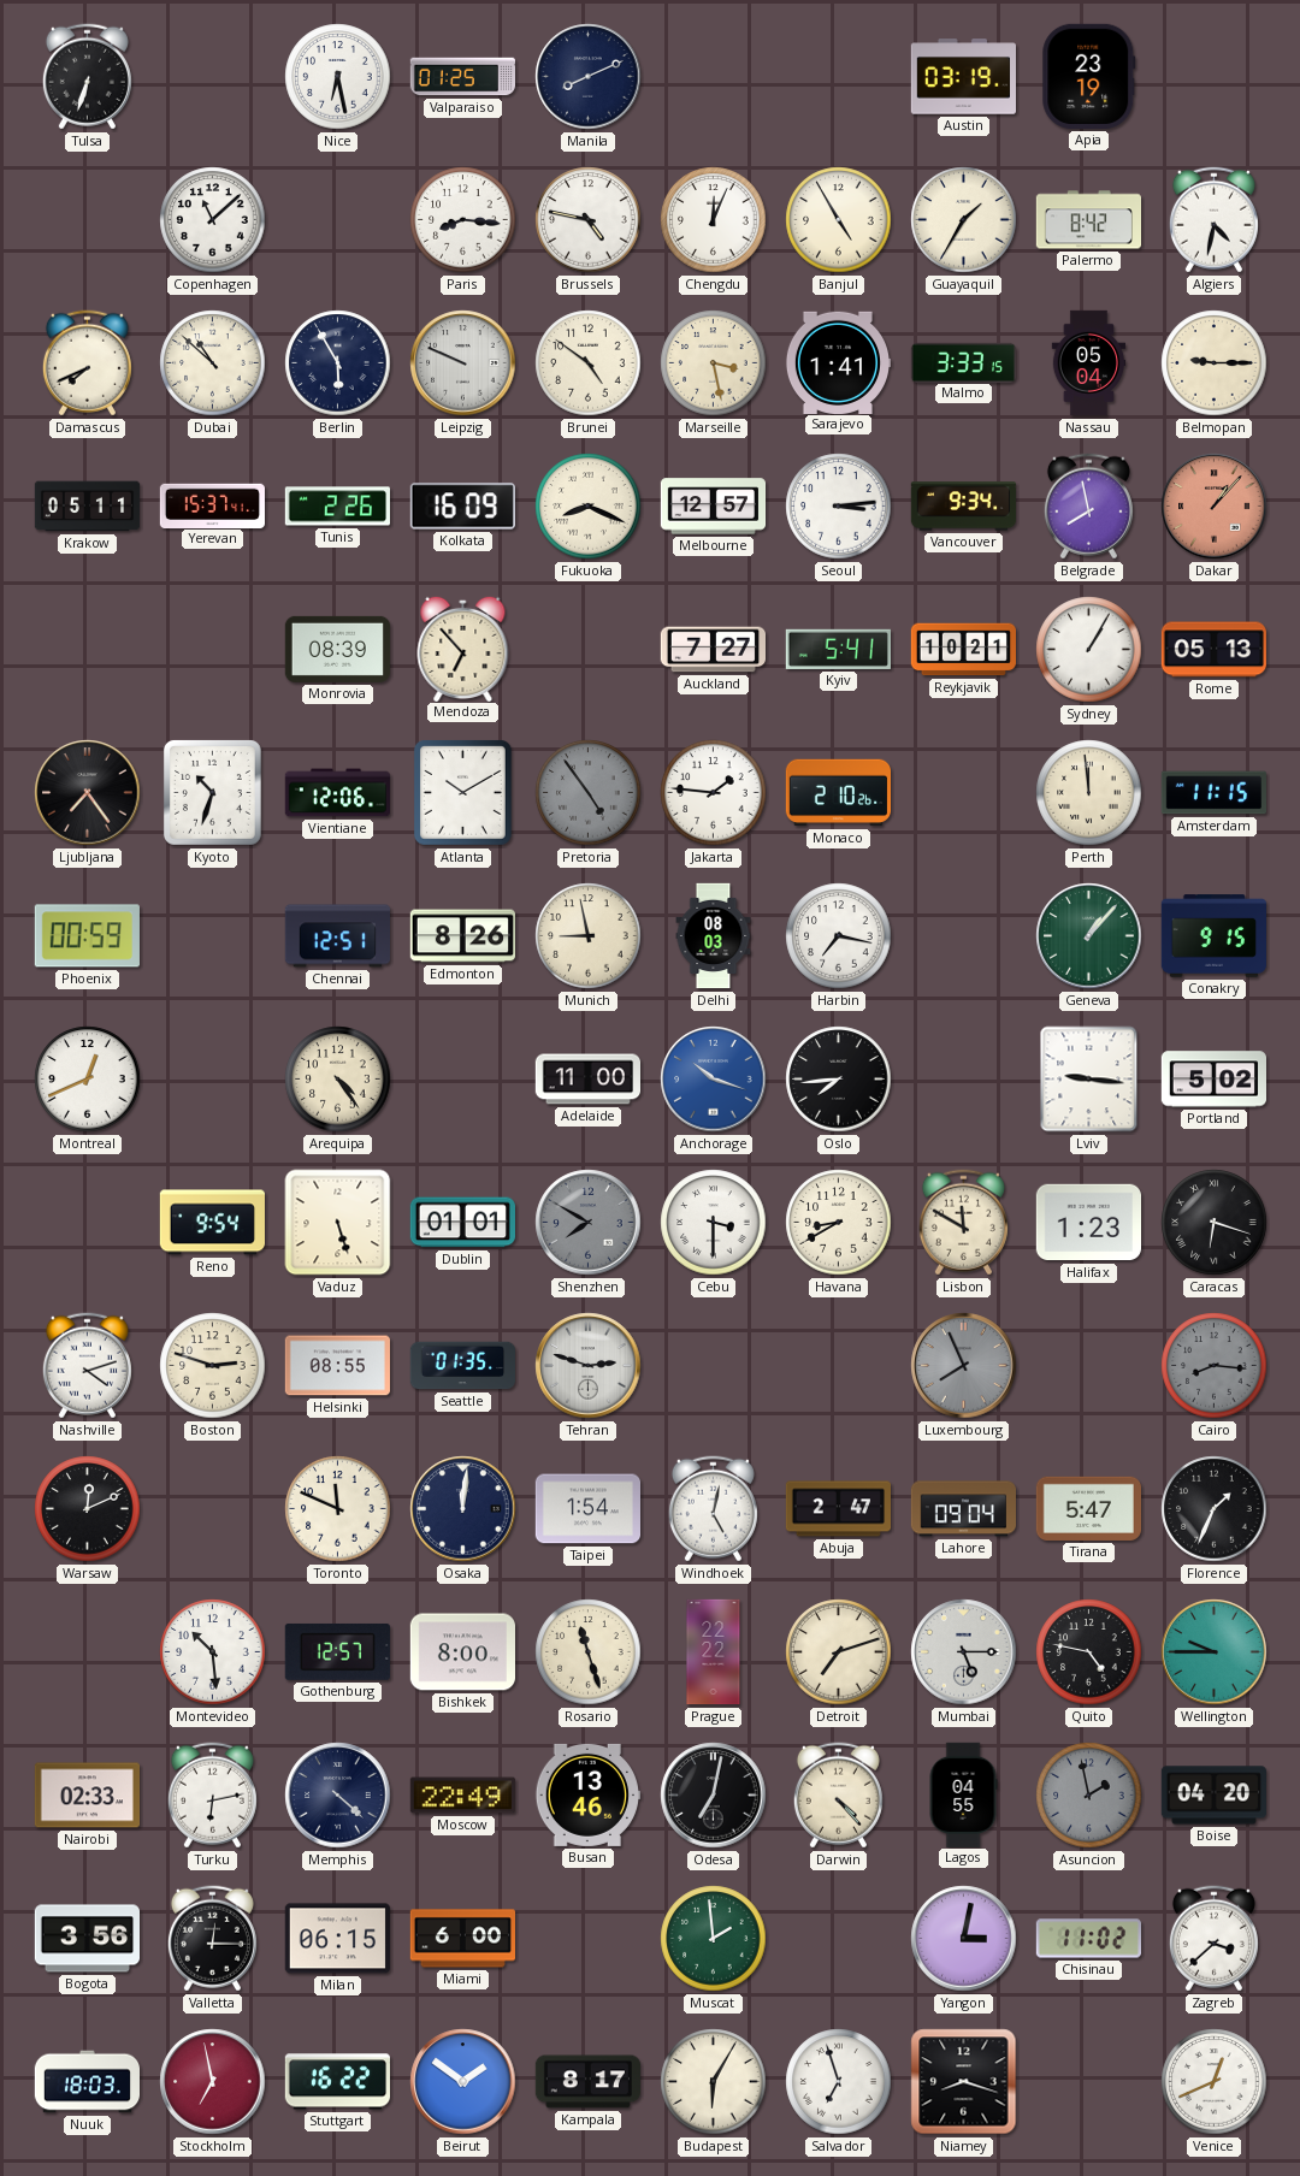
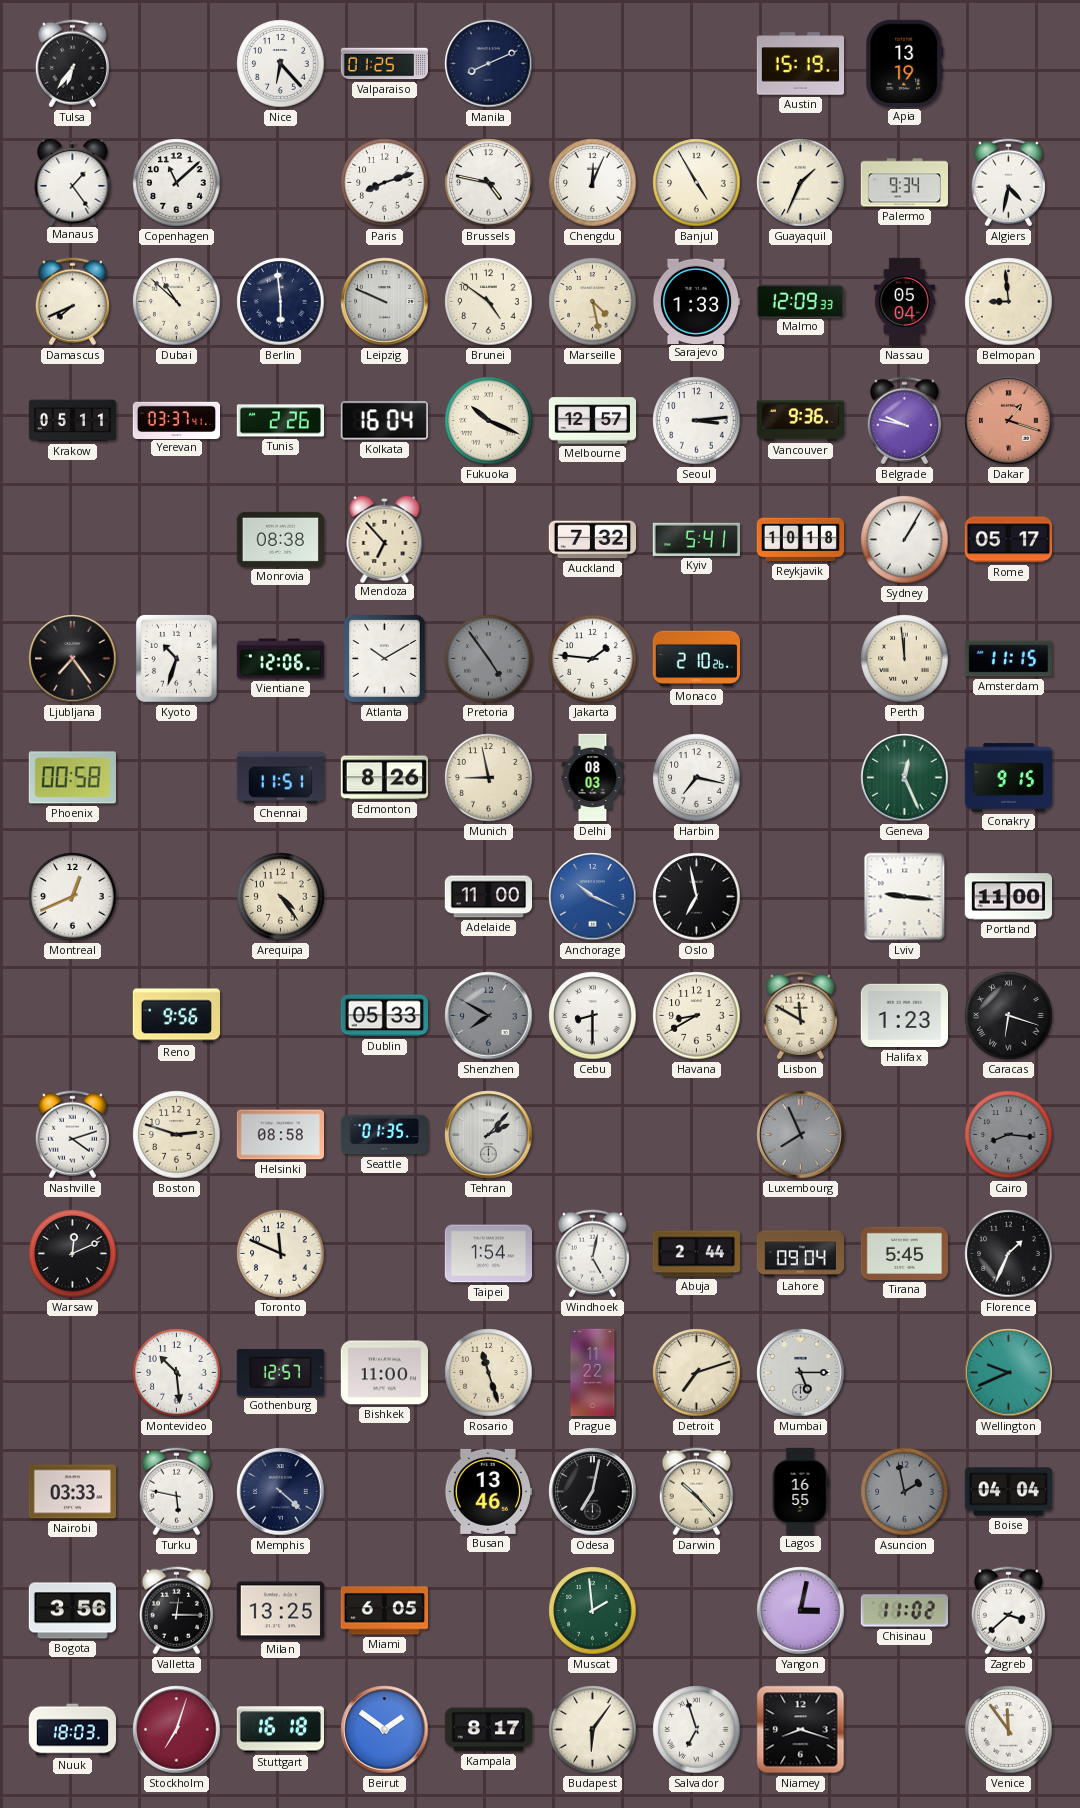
Tulsa: 6:33 -> 6:36
Nice: 6:28 -> 6:23
Austin: 03:19 -> 15:19
Apia: 23:19 -> 13:19
Manaus: none -> 1:24
Paris: 8:16 -> 8:12
Guayaquil: 1:35 -> 1:34
Palermo: 8:42 -> 9:34
Berlin: 5:55 -> 5:59
Marseille: 3:28 -> 4:28
Sarajevo: 1:41 -> 1:33
Malmo: 3:33 -> 12:09
Belmopan: 9:15 -> 8:59
Yerevan: 15:37 -> 03:37
Kolkata: 16:09 -> 16:04
Fukuoka: 8:19 -> 10:19
Vancouver: 9:34 -> 9:36
Belgrade: 7:58 -> 9:47
Dakar: 1:07 -> 1:18
Monrovia: 08:39 -> 08:38
Auckland: 7:27 -> 7:32
Reykjavik: 10:21 -> 10:18
Rome: 05:13 -> 05:17
Phoenix: 00:59 -> 00:58
Chennai: 12:51 -> 11:51
Geneva: 1:07 -> 12:26
Anchorage: 10:18 -> 10:19
Oslo: 7:44 -> 6:58
Portland: 5:02 -> 11:00
Reno: 9:54 -> 9:56
Vaduz: 5:27 -> none
Dublin: 01:01 -> 05:33
Cebu: 3:30 -> 8:30
Helsinki: 08:55 -> 08:58
Tehran: 2:48 -> 2:07
Osaka: 12:01 -> none
Abuja: 2:47 -> 2:44
Tirana: 5:47 -> 5:45
Bishkek: 8:00 -> 11:00
Prague: 22:22 -> 11:22
Quito: 4:47 -> none
Wellington: 9:45 -> 9:41
Nairobi: 02:33 -> 03:33
Turku: 6:13 -> 5:47
Moscow: 22:49 -> none
Darwin: 4:23 -> 10:23
Lagos: 04:55 -> 16:55
Boise: 04:20 -> 04:04
Milan: 06:15 -> 13:25
Miami: 6:00 -> 6:05
Stockholm: 6:58 -> 7:03
Stuttgart: 16:22 -> 16:18
Budapest: 6:05 -> 6:06
Venice: 12:41 -> 11:54
